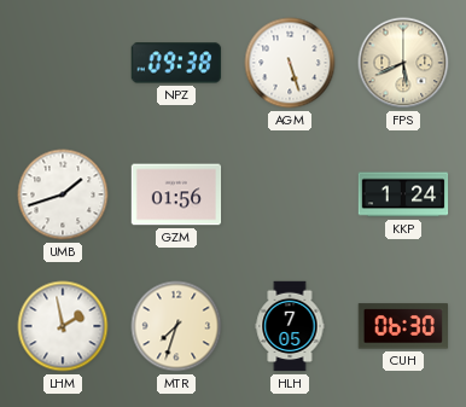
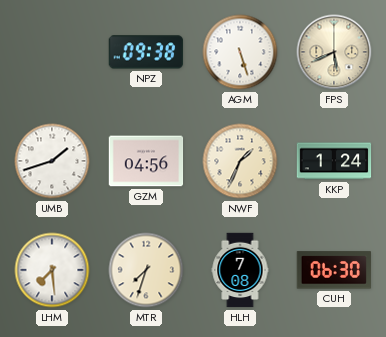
GZM: 01:56 -> 04:56
NWF: none -> 1:34
LHM: 1:58 -> 7:29
HLH: 7:05 -> 7:08
